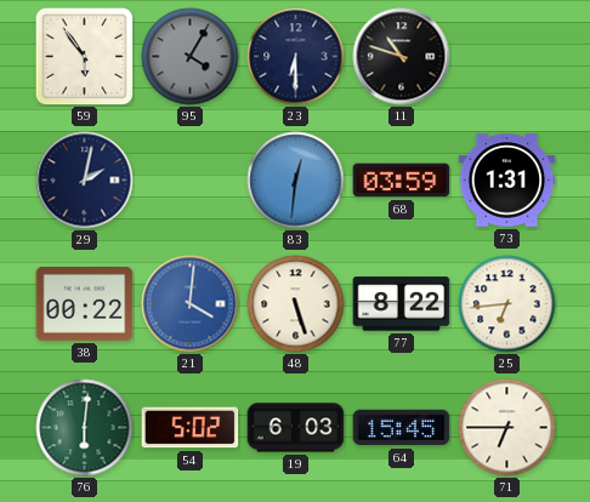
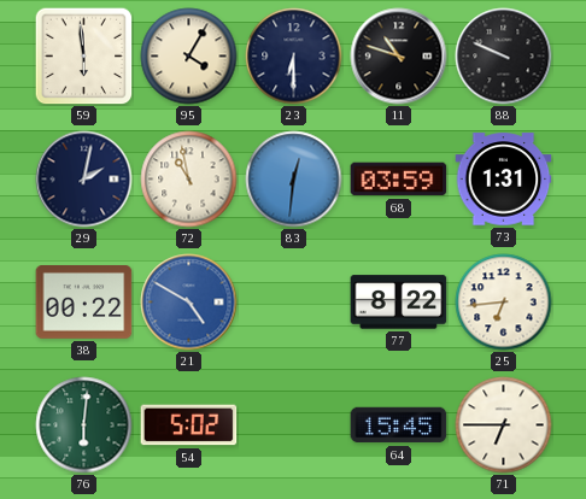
59: 5:54 -> 5:59
95 dial: grey -> cream
88: none -> 9:49
72: none -> 10:58
21: 4:01 -> 4:50
48: 5:27 -> none
19: 6:03 -> none
